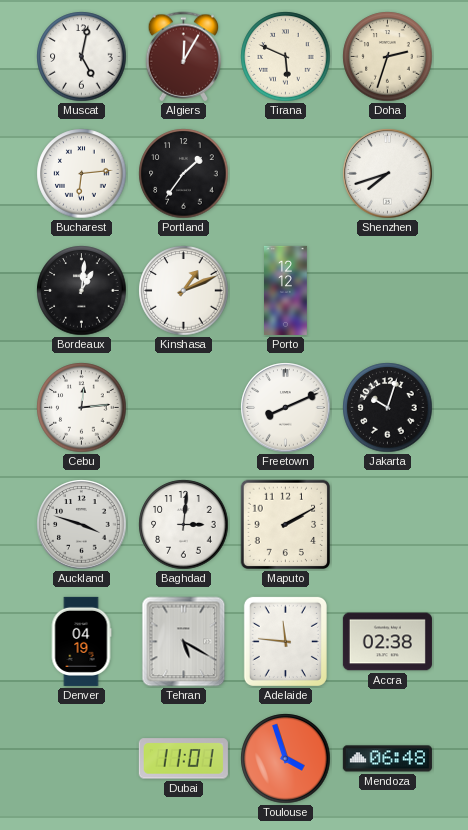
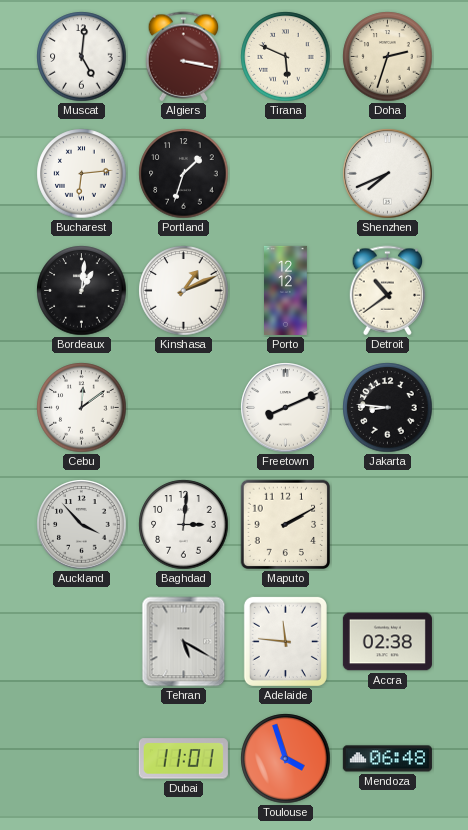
Muscat: 5:02 -> 5:01
Algiers: 12:05 -> 3:17
Portland: 1:36 -> 1:33
Shenzhen: 7:42 -> 7:41
Detroit: none -> 10:39
Cebu: 12:14 -> 12:09
Jakarta: 10:03 -> 8:46
Auckland: 3:48 -> 3:53
Denver: 04:19 -> none
